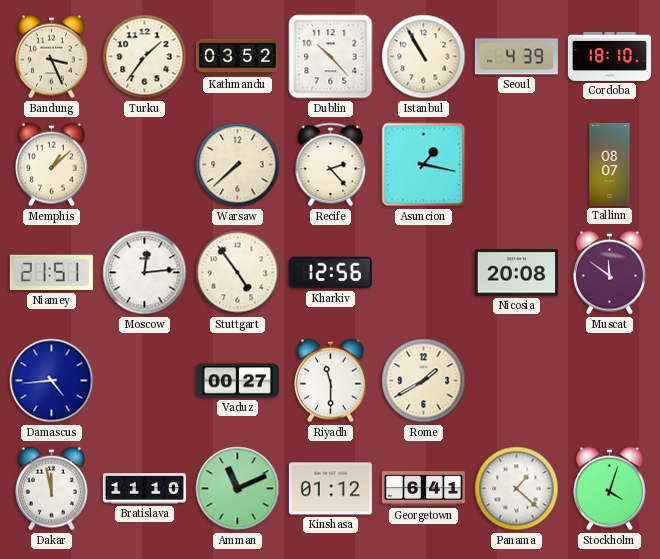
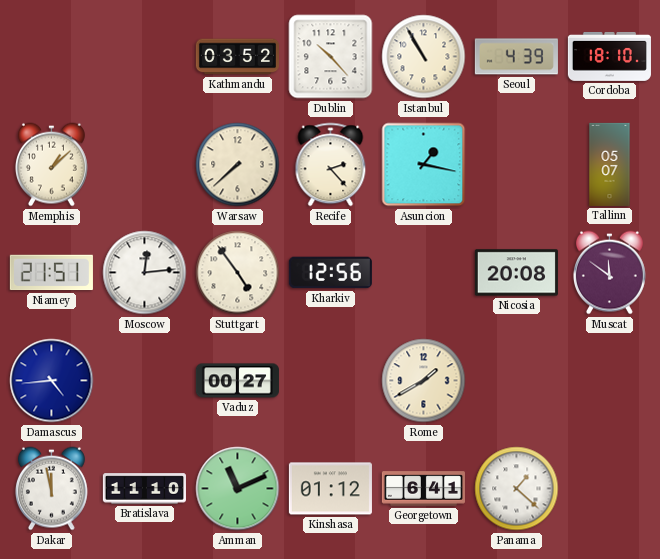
Bandung: 3:26 -> none
Turku: 1:36 -> none
Tallinn: 08:07 -> 05:07
Riyadh: 11:30 -> none
Stockholm: 4:03 -> none
